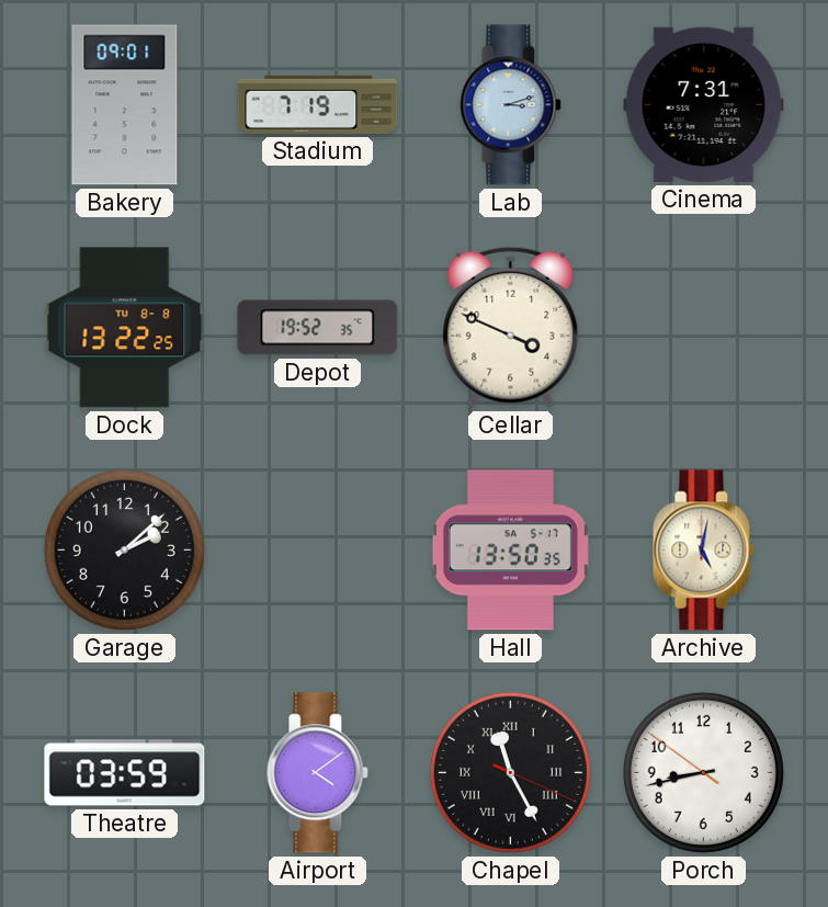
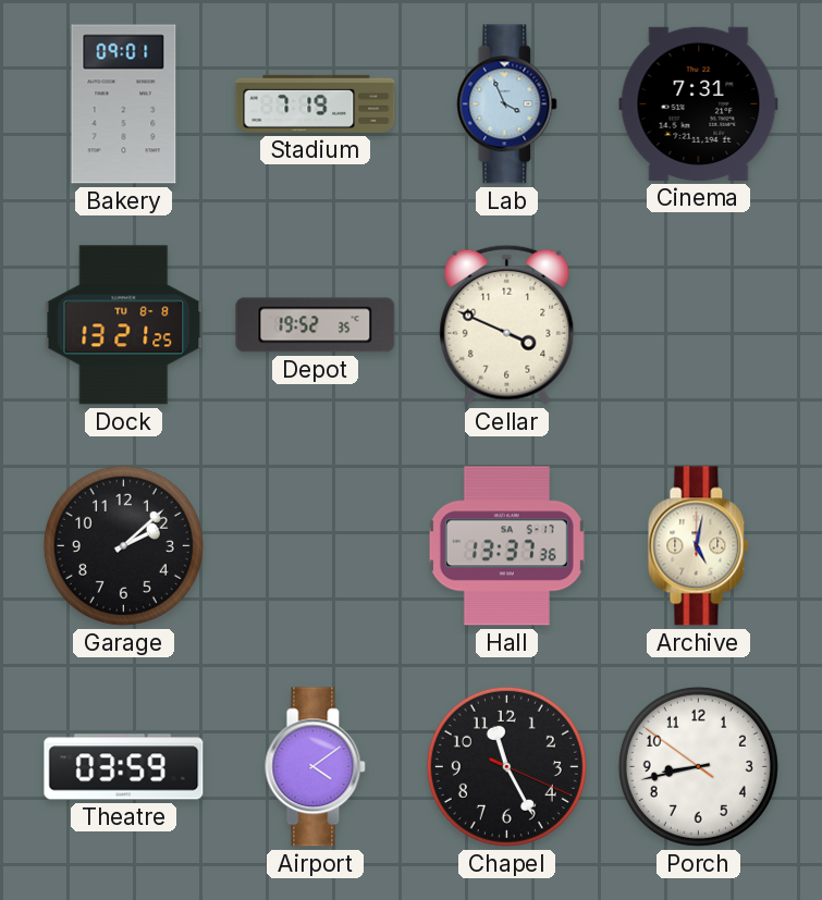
Lab: 3:12 -> 3:56
Dock: 13:22 -> 13:21
Hall: 13:50 -> 13:37
Chapel numerals: Roman -> Arabic
